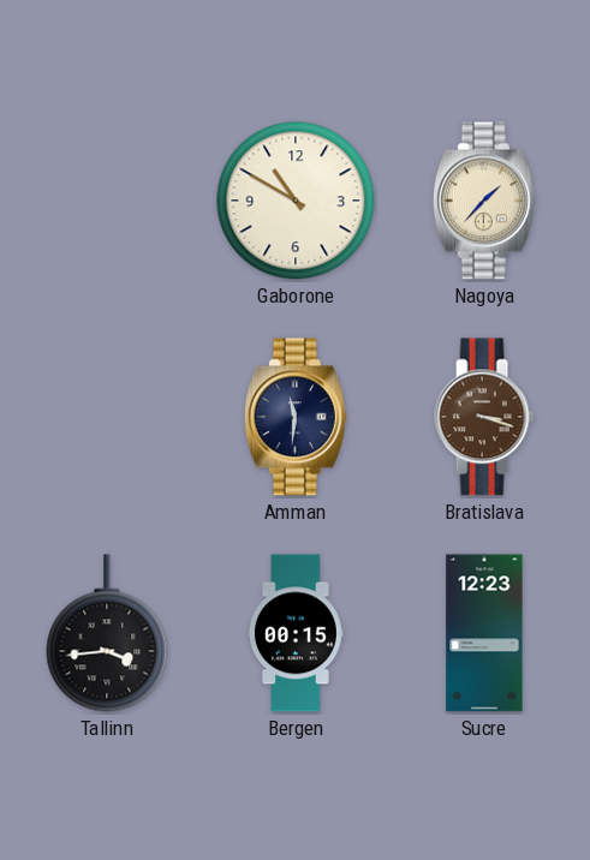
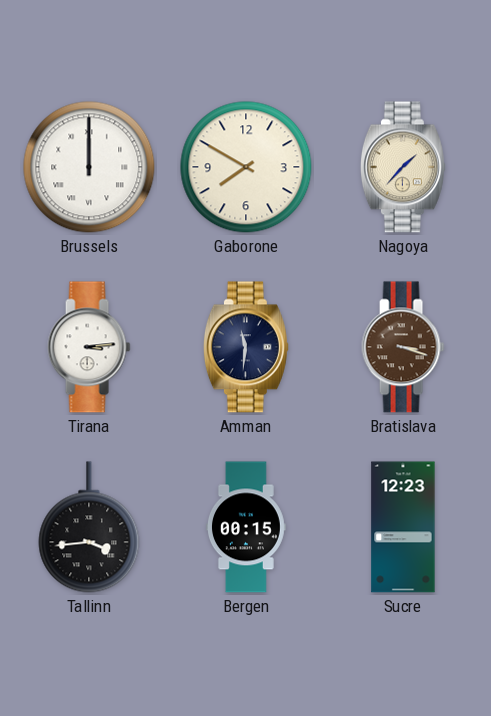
Brussels: none -> 12:00
Gaborone: 10:50 -> 7:50
Tirana: none -> 3:14
